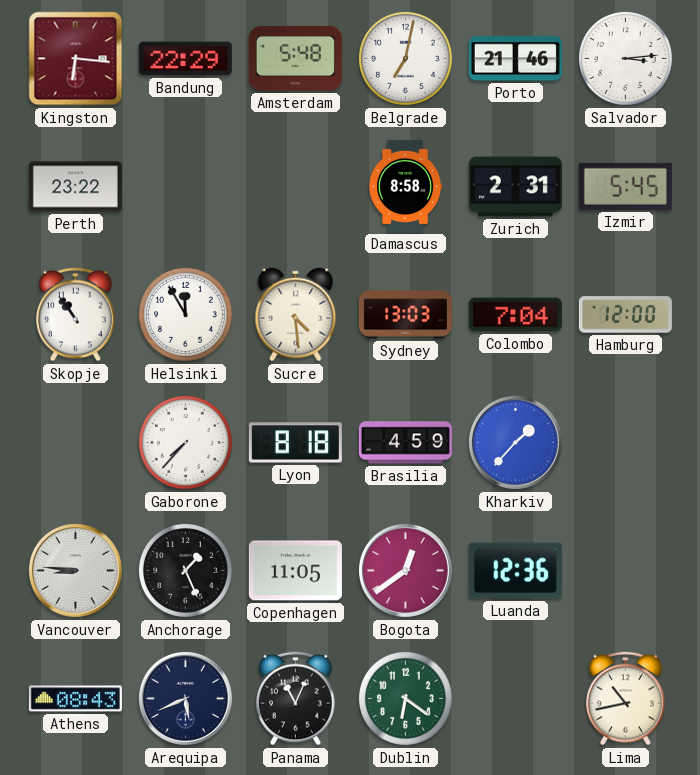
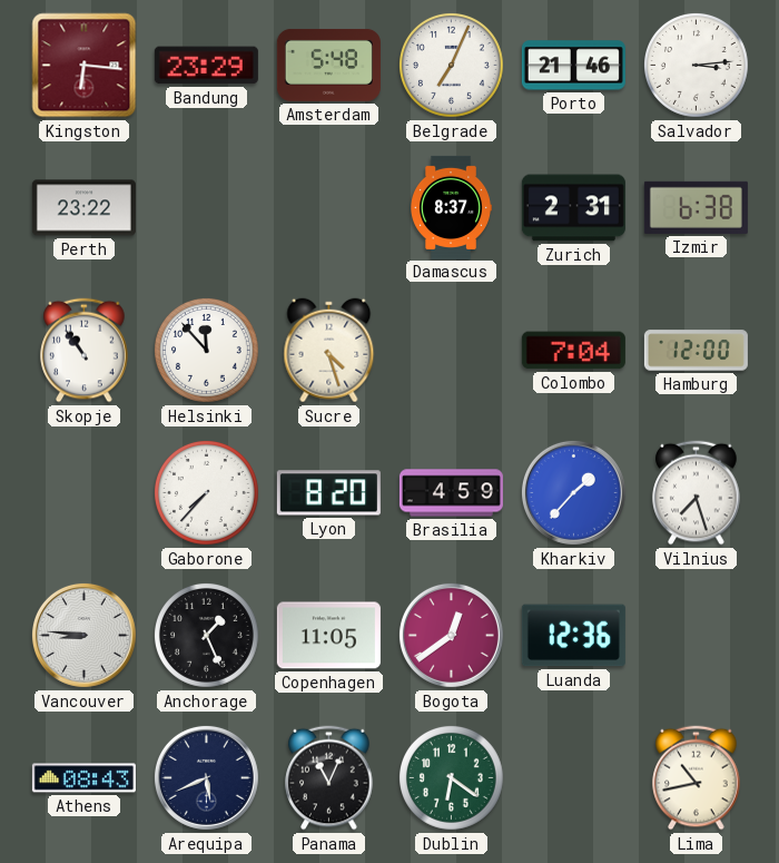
Bandung: 22:29 -> 23:29
Belgrade: 7:02 -> 7:04
Damascus: 8:58 -> 8:37
Izmir: 5:45 -> 6:38
Helsinki: 11:55 -> 11:53
Sucre: 4:29 -> 4:27
Sydney: 13:03 -> none
Lyon: 8:18 -> 8:20
Vilnius: none -> 7:27
